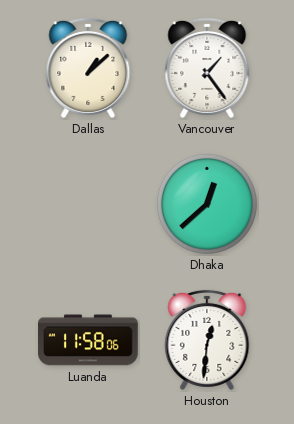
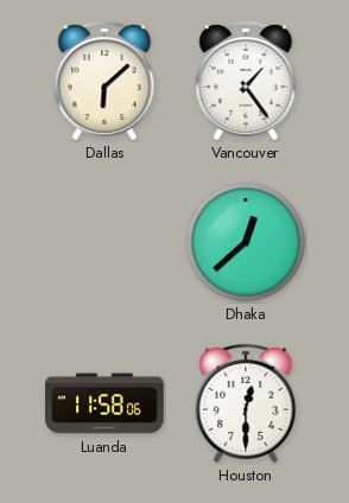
Dallas: 1:08 -> 6:08
Houston: 12:31 -> 12:30
